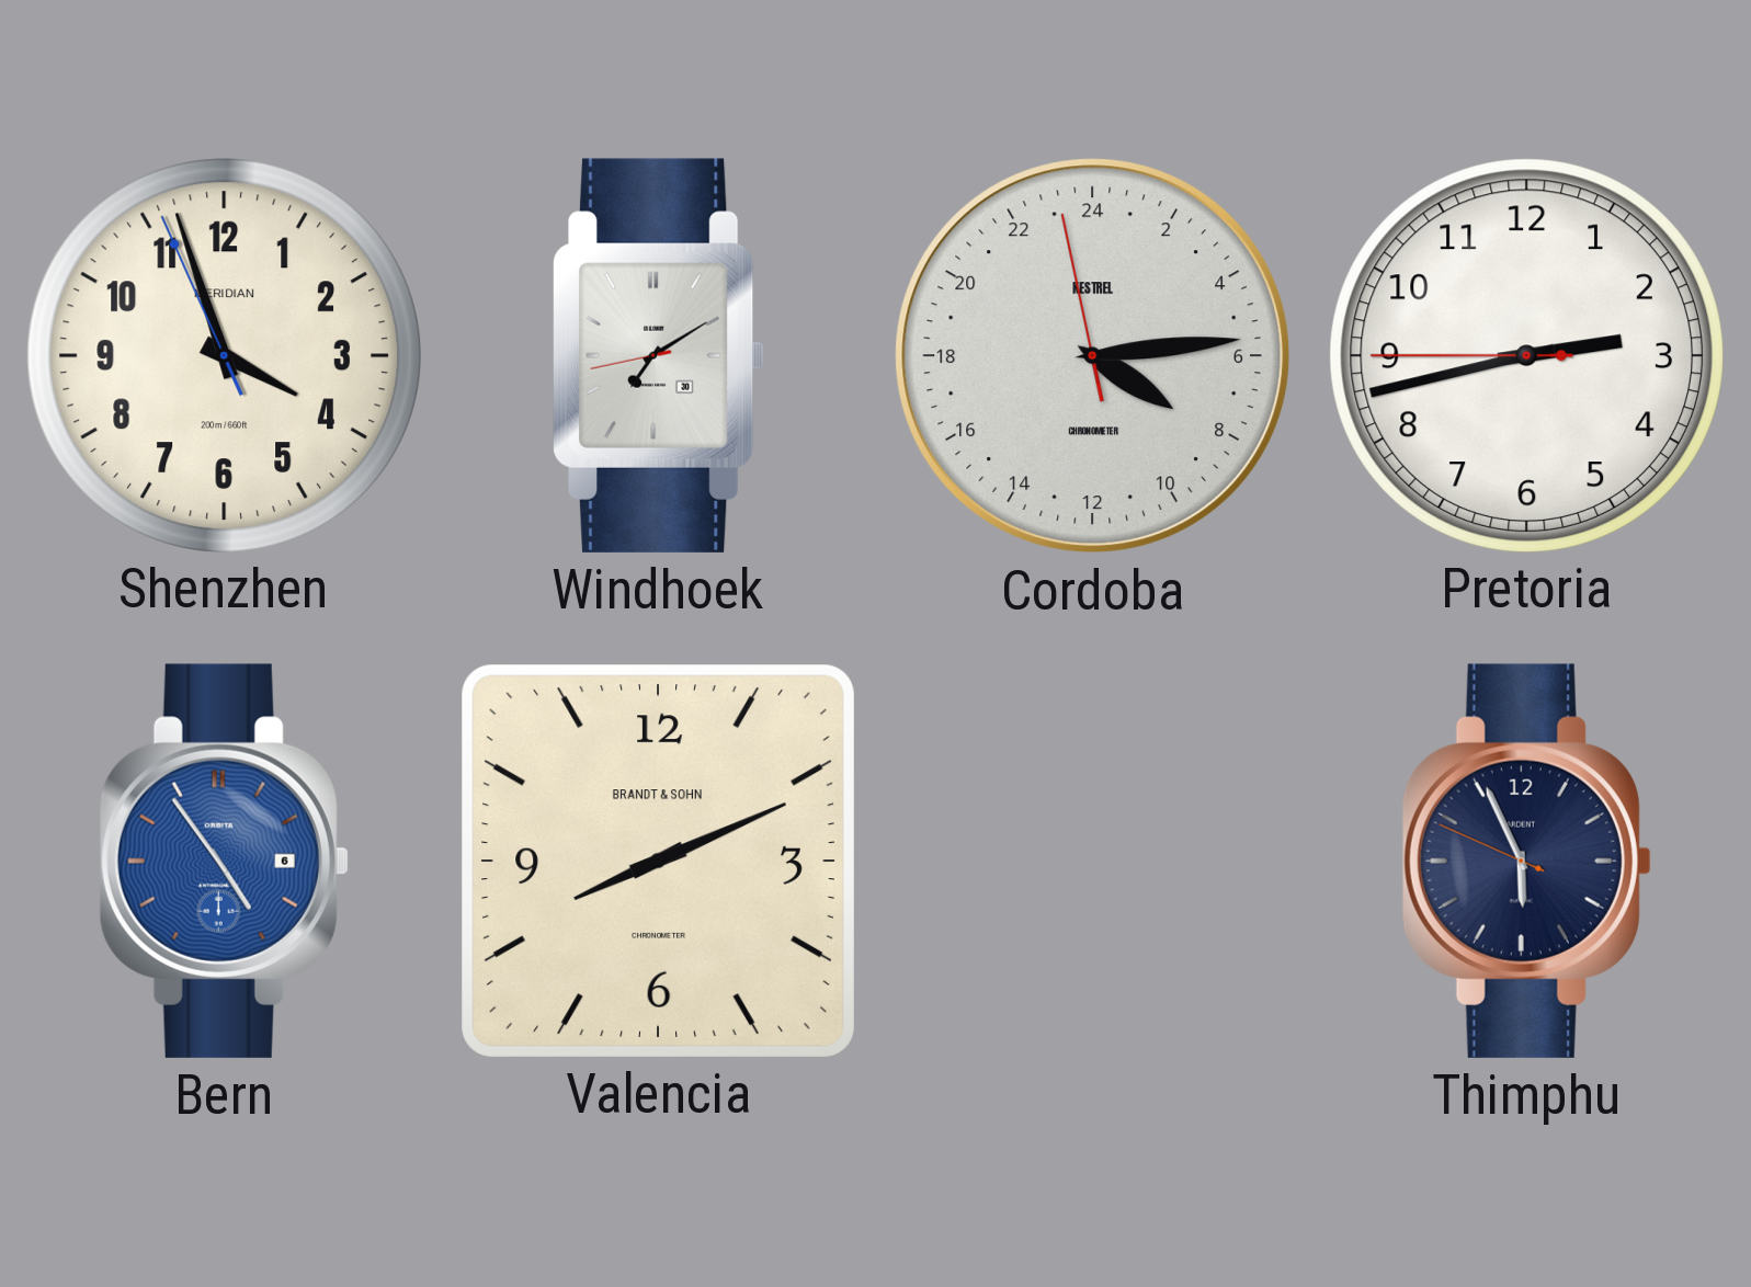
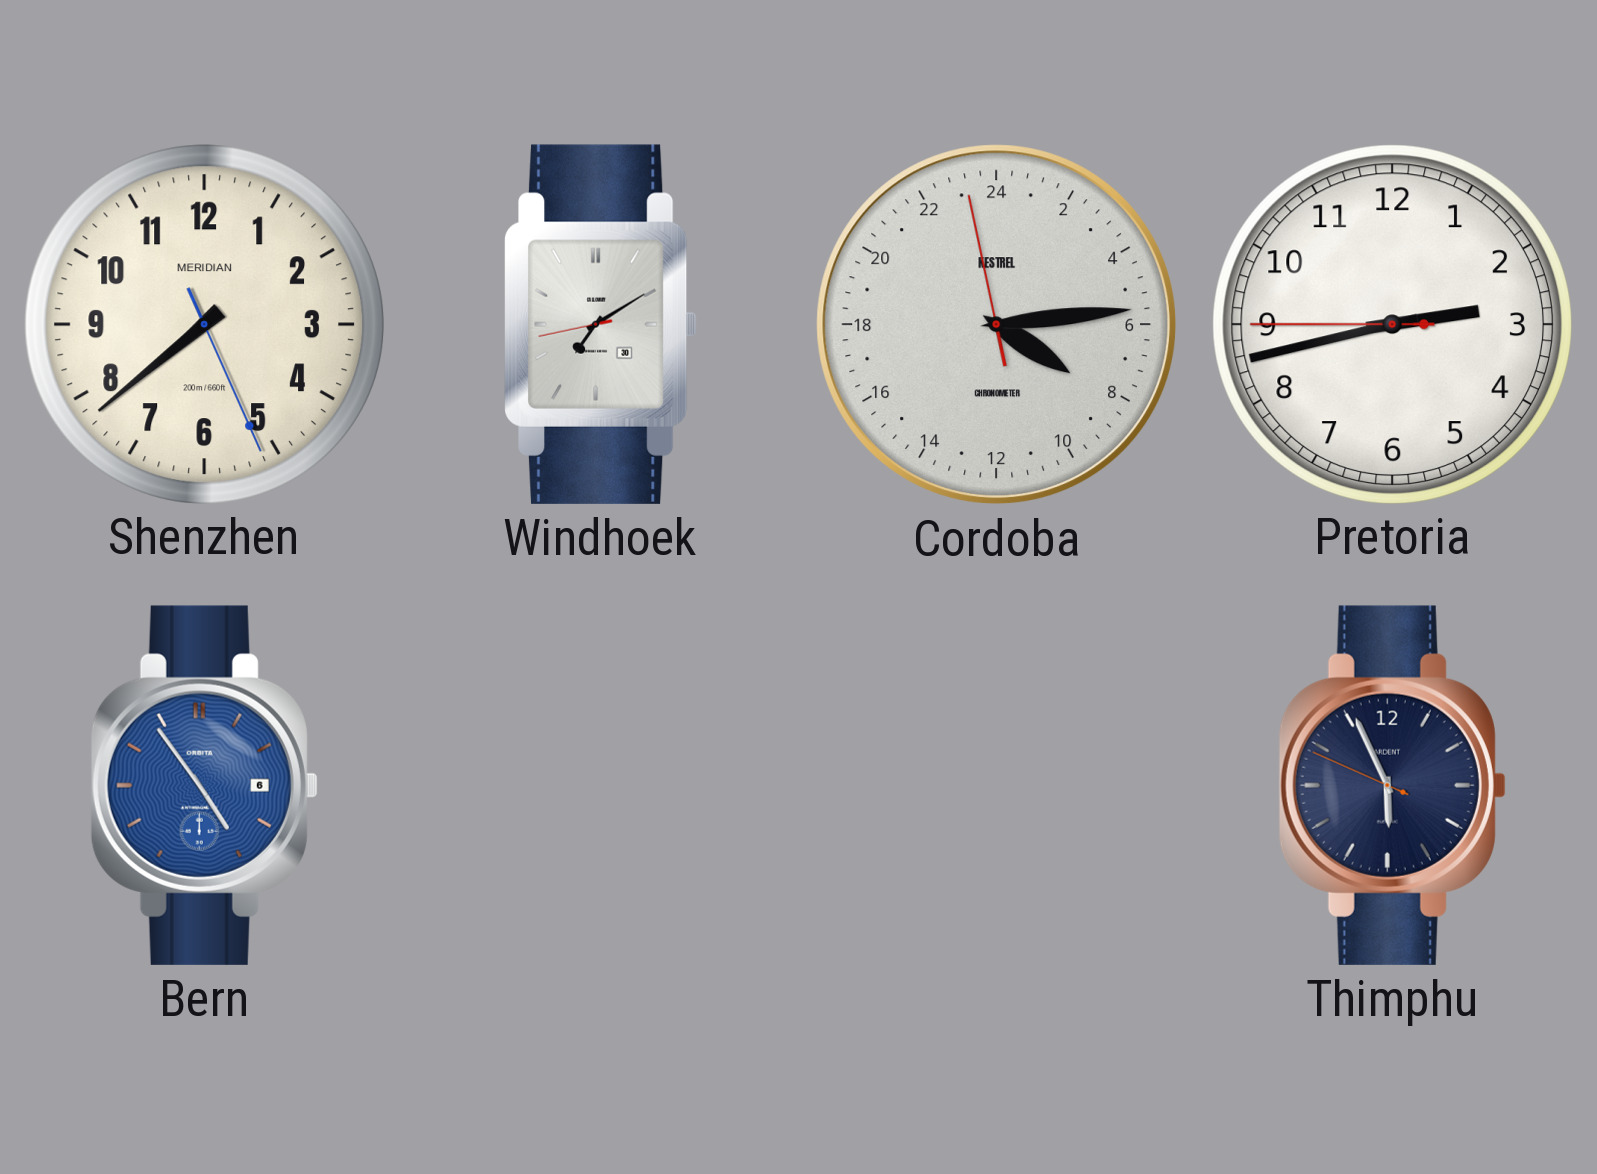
Shenzhen: 3:56 -> 7:38
Valencia: 8:11 -> none
